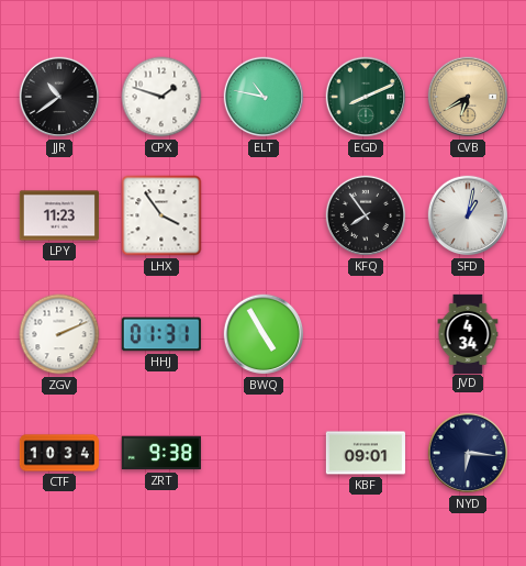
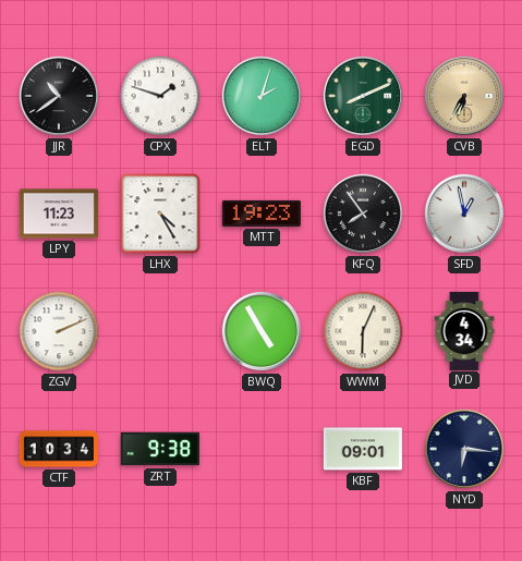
ELT: 10:47 -> 2:03
CVB: 6:40 -> 6:35
LHX: 3:54 -> 4:25
MTT: none -> 19:23
SFD: 1:02 -> 12:58
HHJ: 01:31 -> none
WWM: none -> 6:04
